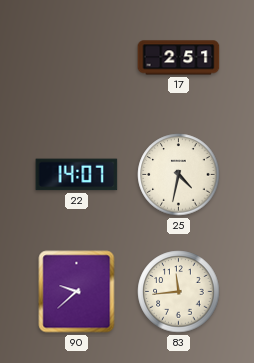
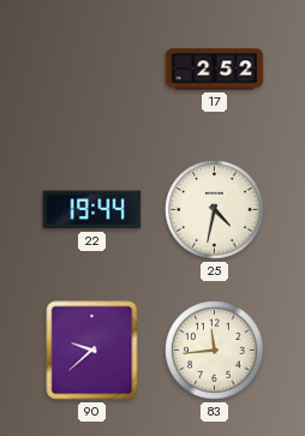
17: 2:51 -> 2:52
22: 14:07 -> 19:44
